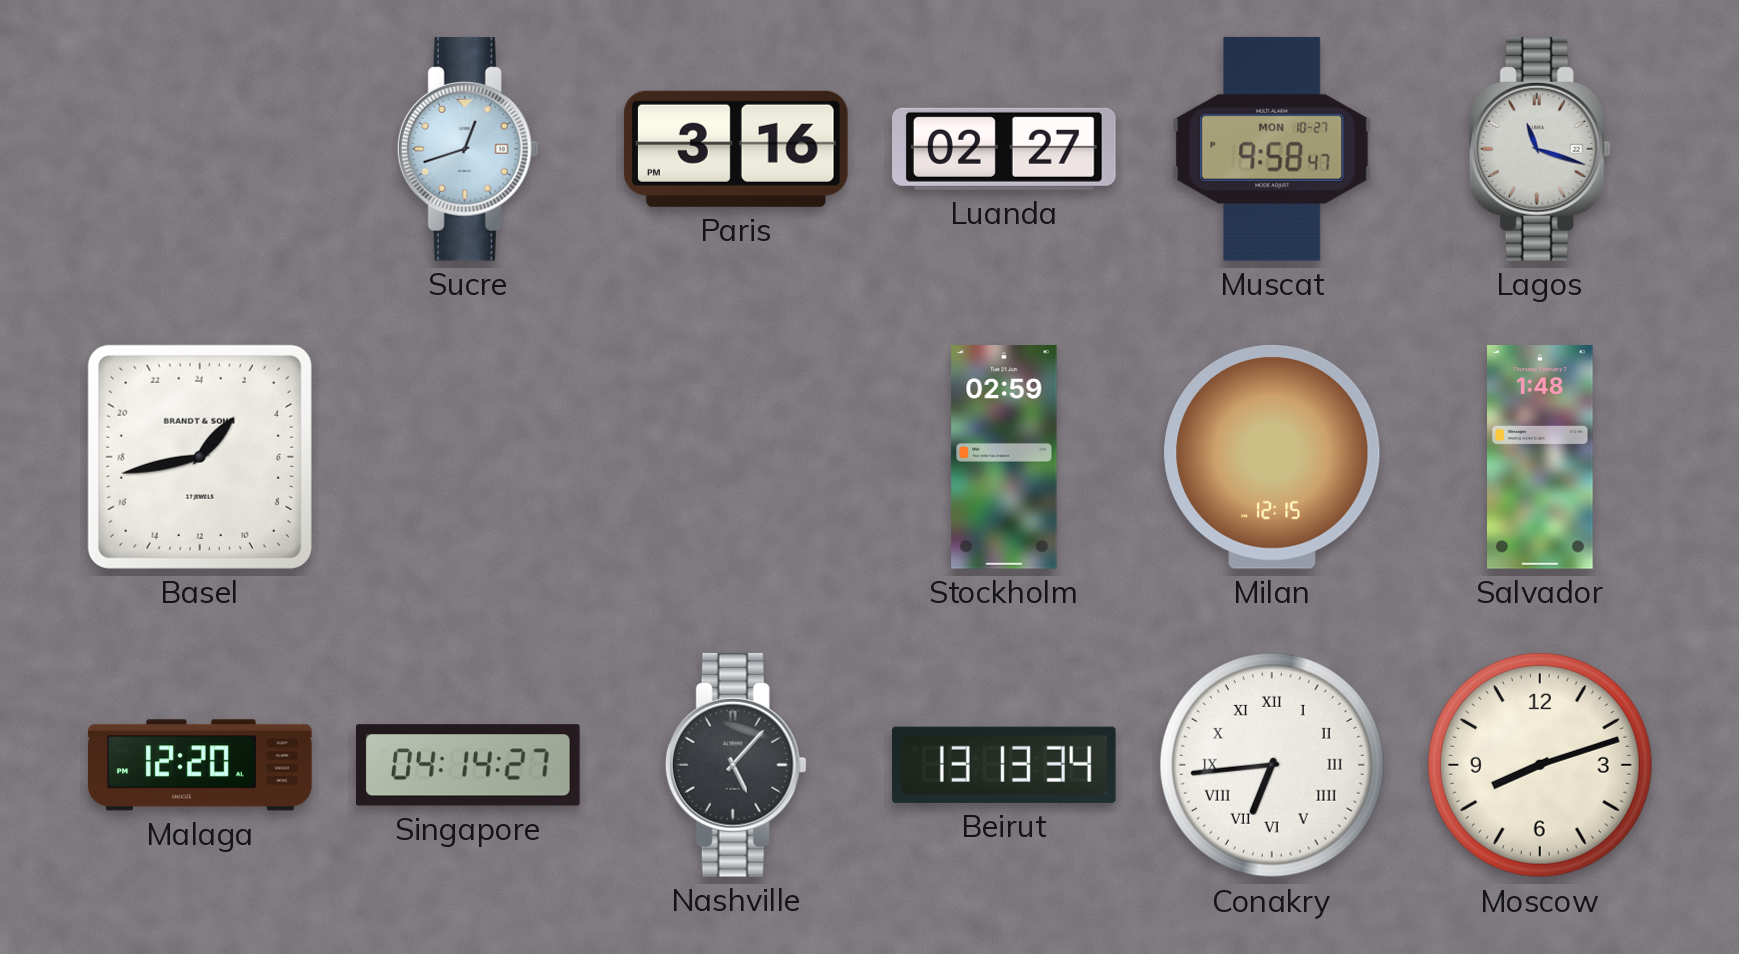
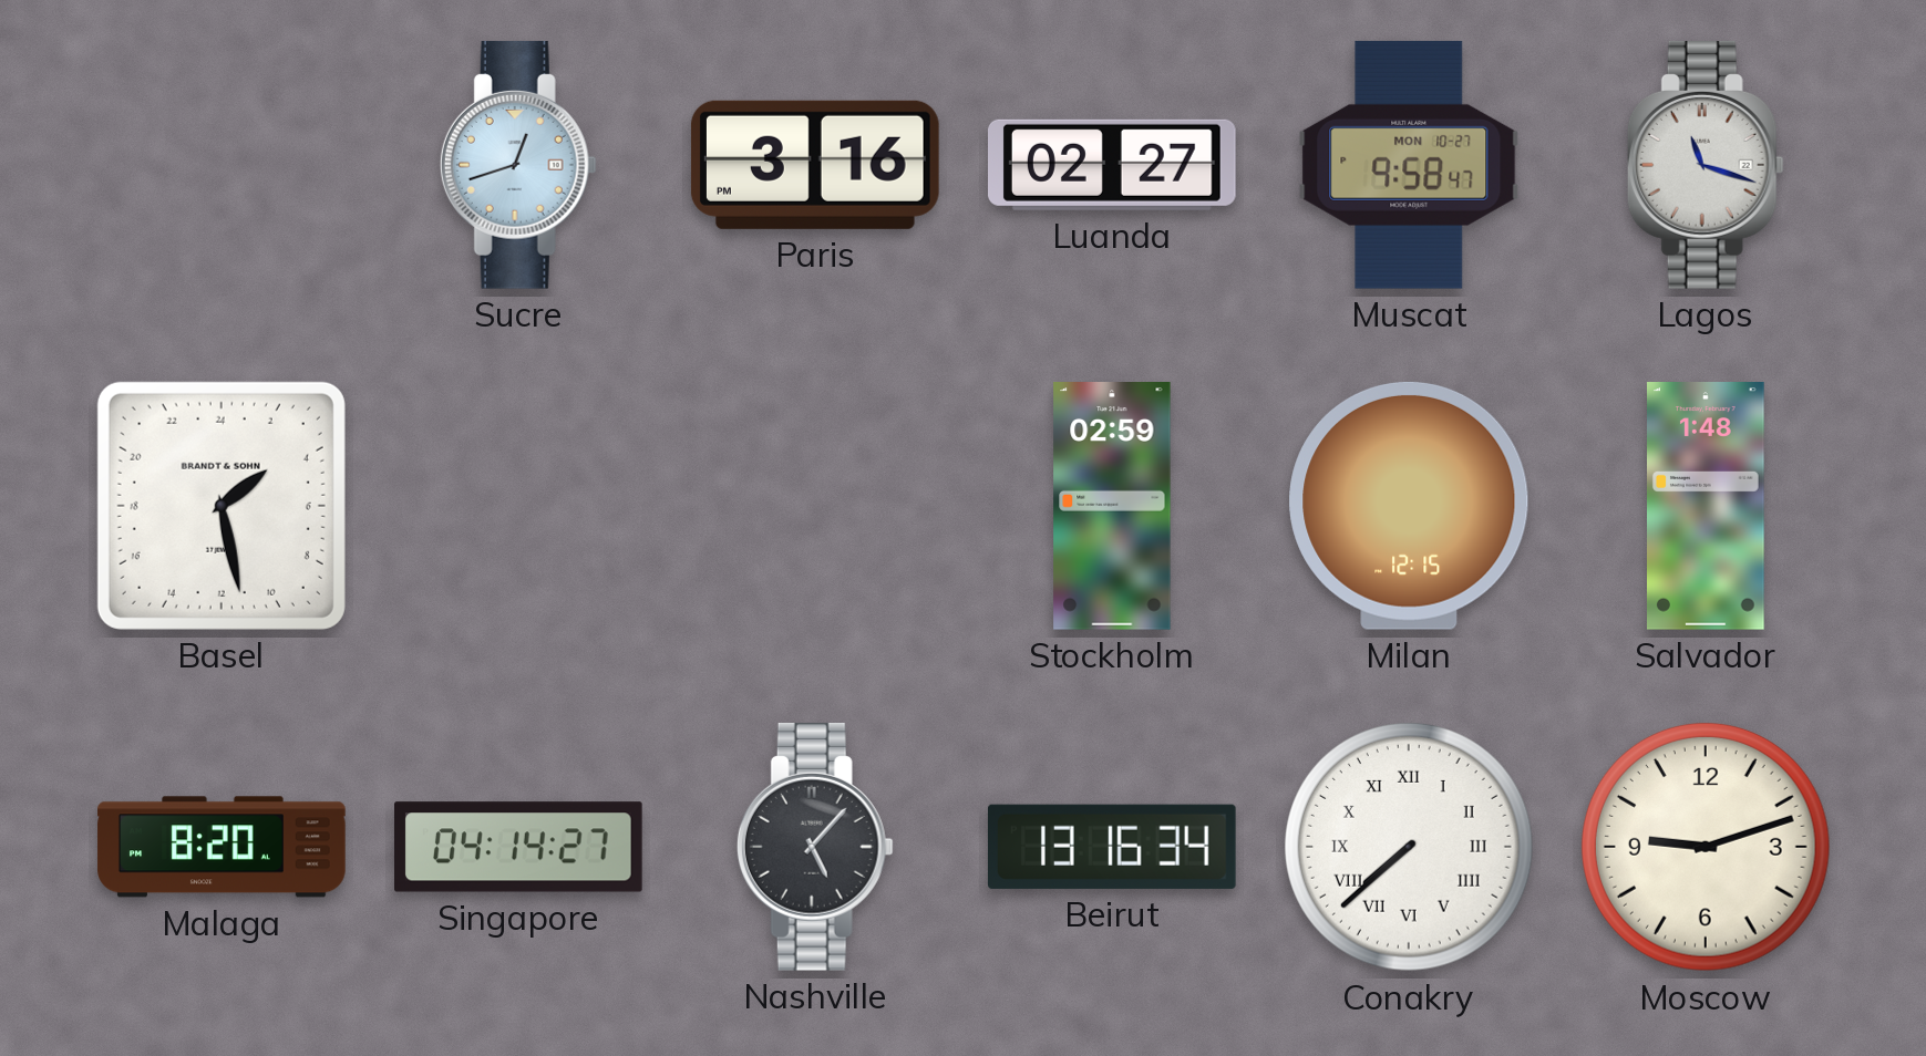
Basel: 2:43 -> 3:28
Malaga: 12:20 -> 8:20
Beirut: 13:13 -> 13:16
Conakry: 6:44 -> 7:38
Moscow: 8:12 -> 9:12
